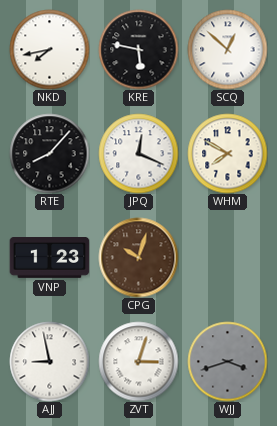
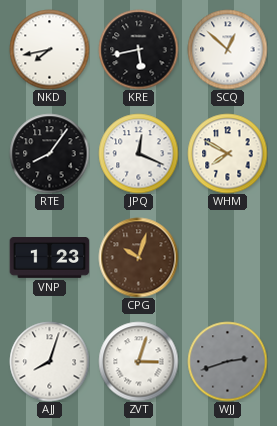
KRE: 5:47 -> 5:43
RTE: 8:07 -> 8:06
AJJ: 8:58 -> 8:03
WJJ: 3:42 -> 2:42
